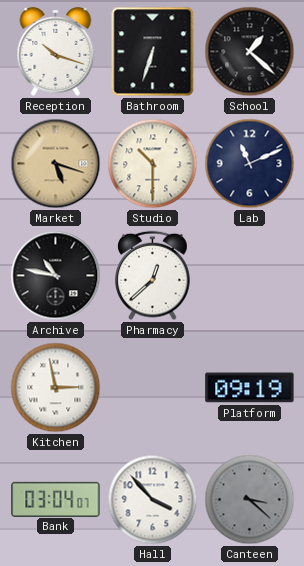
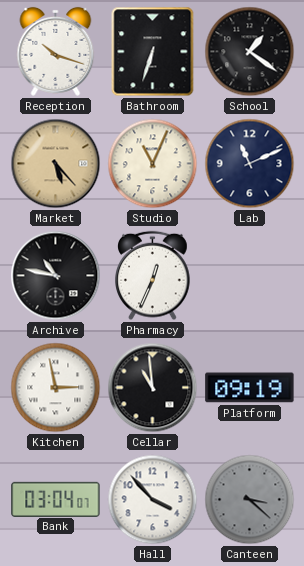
School: 1:22 -> 1:21
Market: 5:18 -> 5:23
Studio: 10:30 -> 11:04
Pharmacy: 12:38 -> 12:34
Cellar: none -> 10:59
